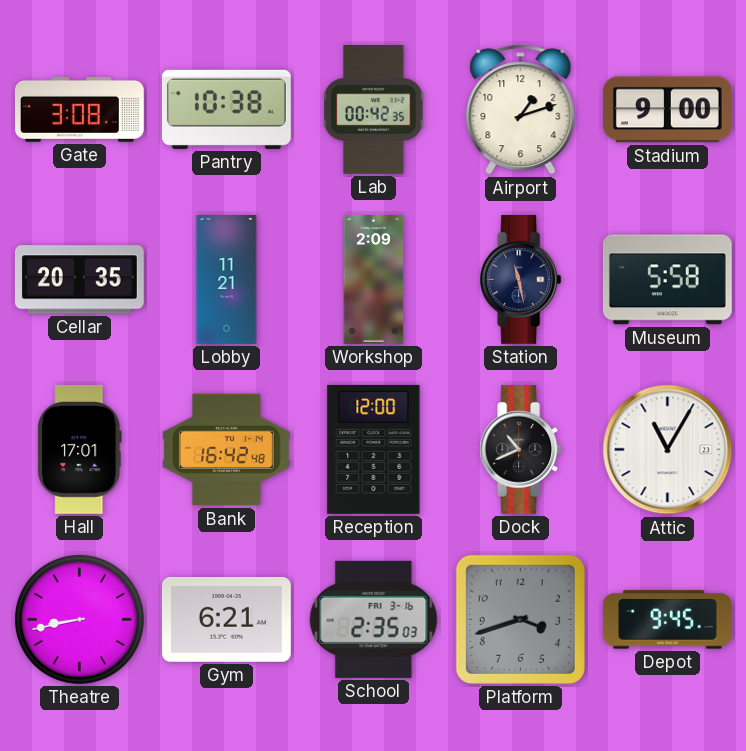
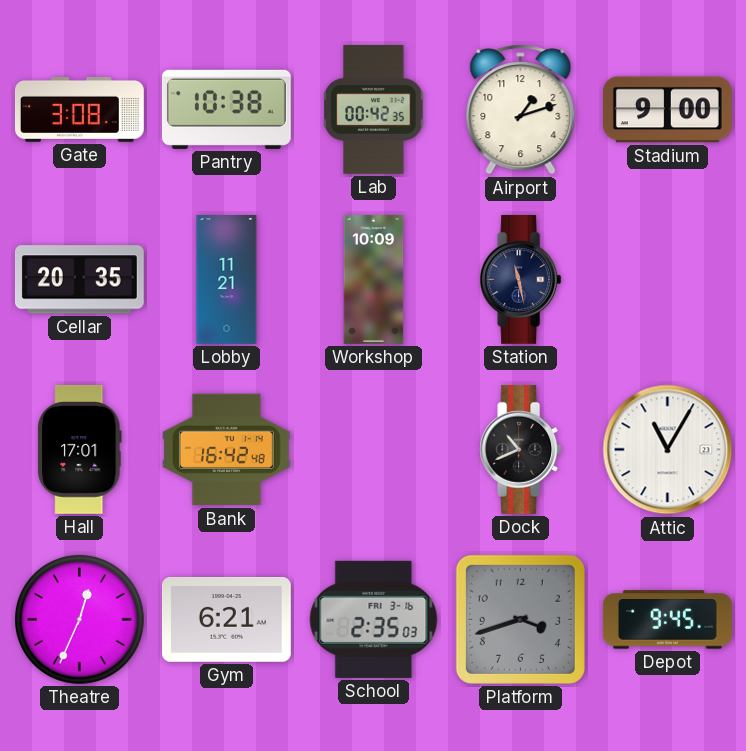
Workshop: 2:09 -> 10:09
Museum: 5:58 -> none
Reception: 12:00 -> none
Theatre: 8:43 -> 12:34
